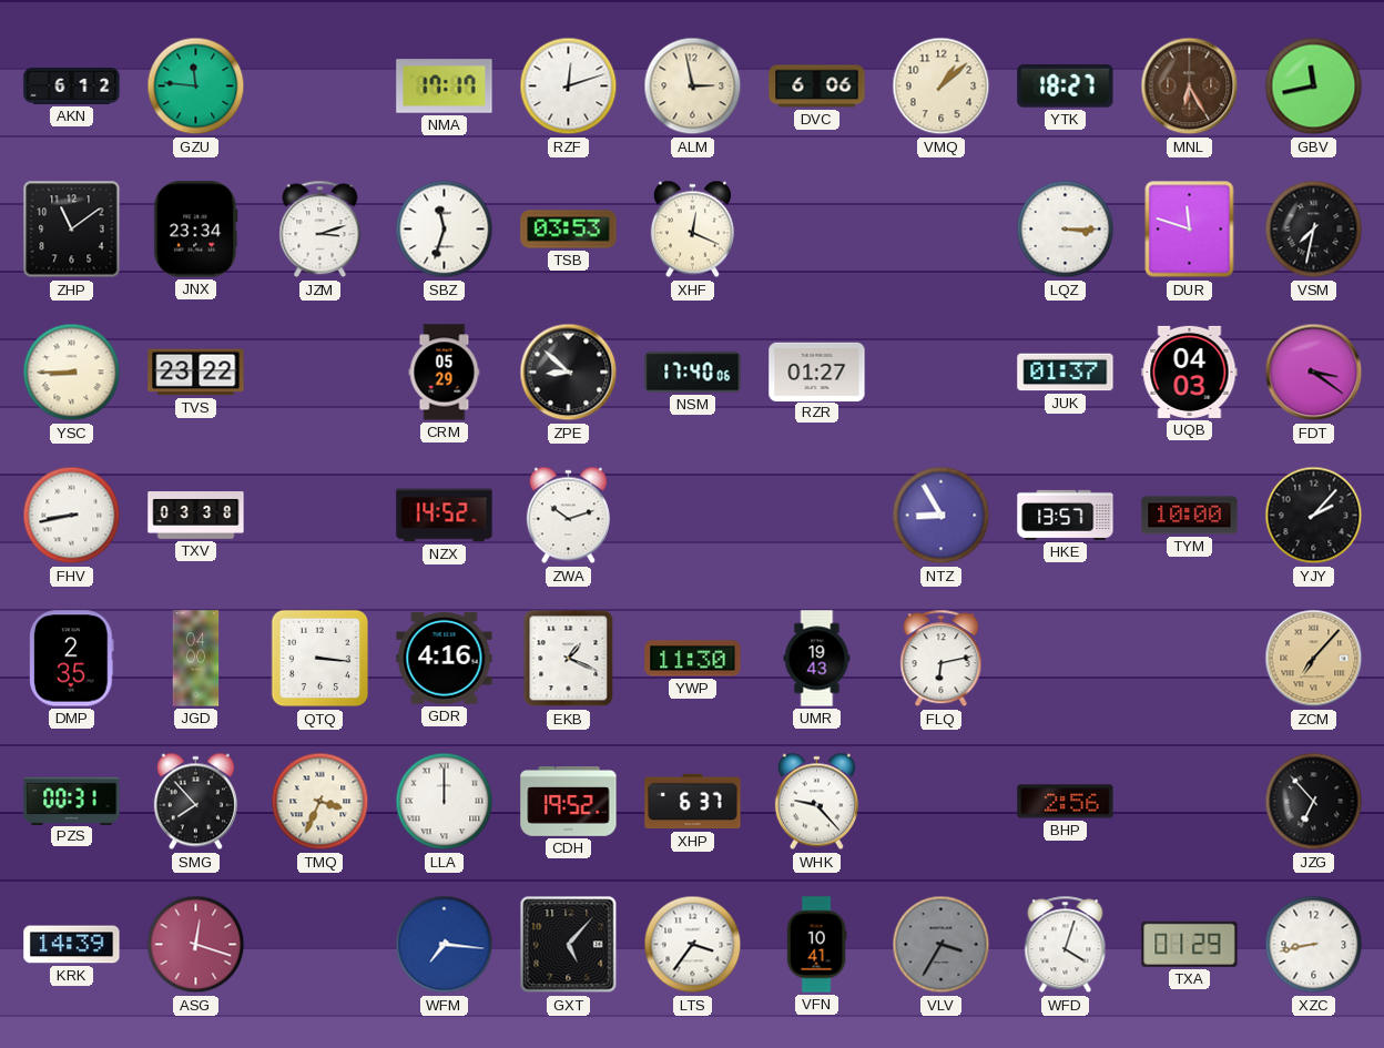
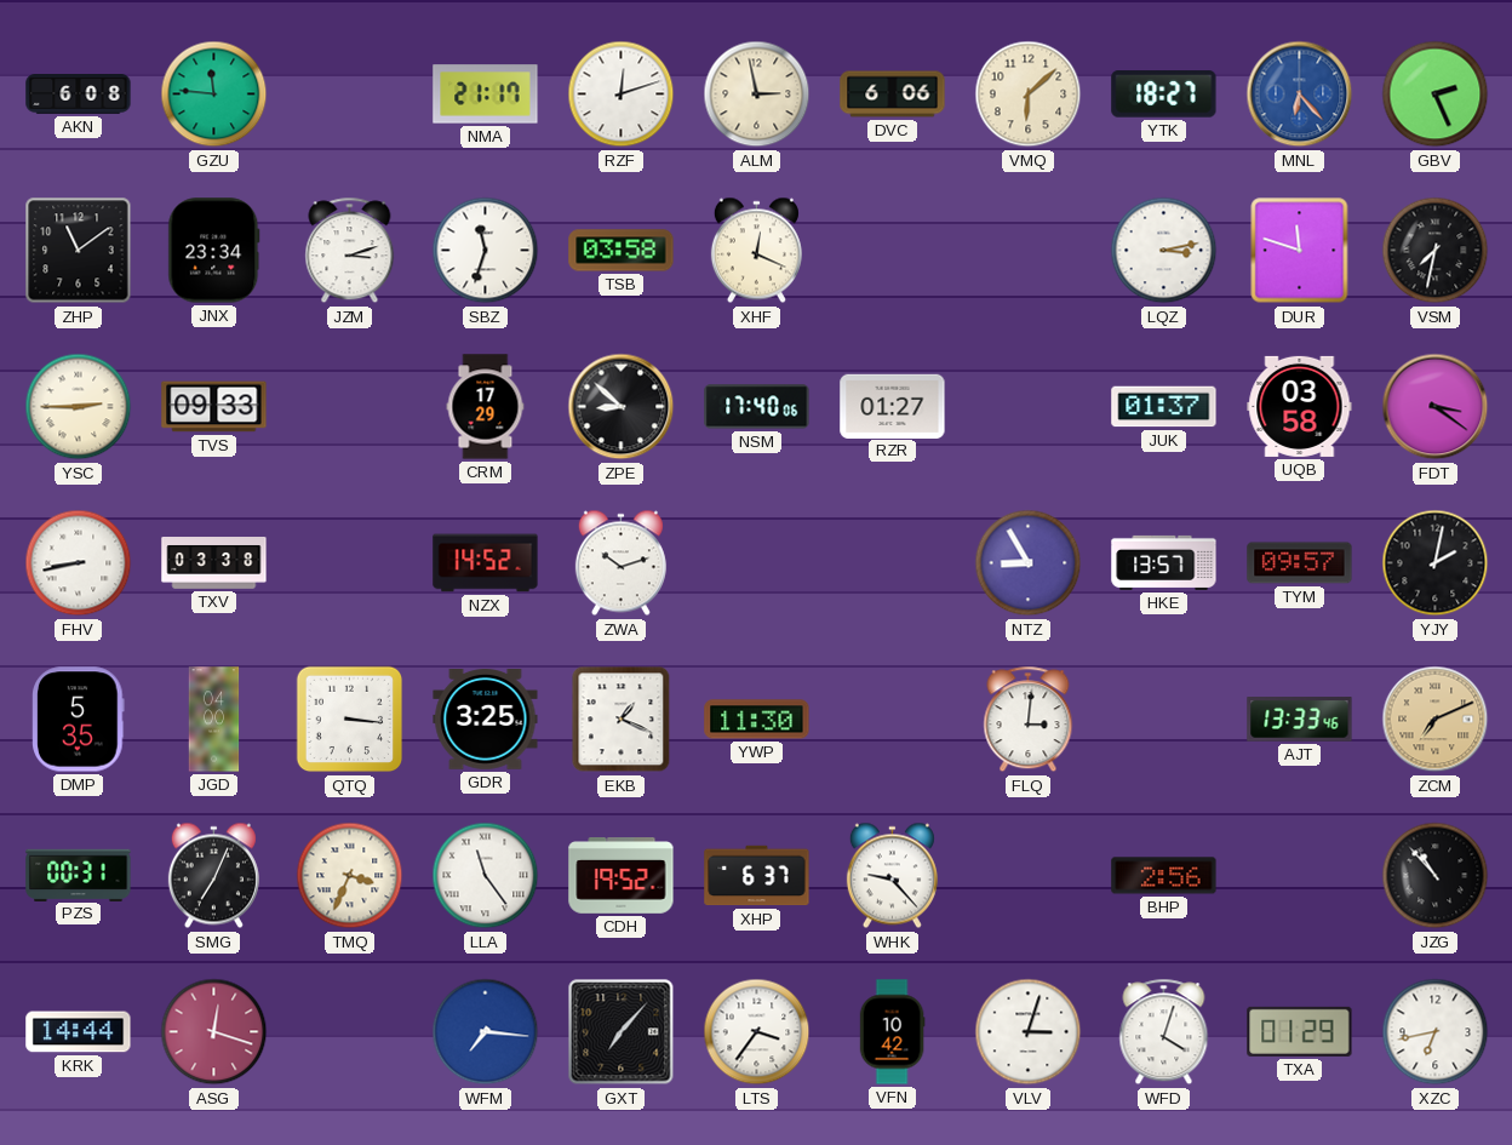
AKN: 6:12 -> 6:08
NMA: 17:17 -> 21:17
VMQ: 1:08 -> 6:08
MNL: 6:25 -> 6:23
MNL dial: brown -> blue
GBV: 11:43 -> 2:26
TSB: 03:53 -> 03:58
LQZ: 3:15 -> 3:13
YSC: 8:45 -> 2:45
TVS: 23:22 -> 09:33
CRM: 05:29 -> 17:29
UQB: 04:03 -> 03:58
TYM: 10:00 -> 09:57
YJY: 2:07 -> 2:02
DMP: 2:35 -> 5:35
GDR: 4:16 -> 3:25
UMR: 19:43 -> none
FLQ: 6:13 -> 3:01
AJT: none -> 13:33
ZCM: 7:07 -> 7:11
SMG: 7:53 -> 7:04
LLA: 12:00 -> 11:24
JZG: 6:53 -> 10:53
KRK: 14:39 -> 14:44
GXT: 5:07 -> 7:07
VFN: 10:41 -> 10:42
VLV: 3:35 -> 3:03
VLV dial: grey -> white
XZC: 8:43 -> 6:43
